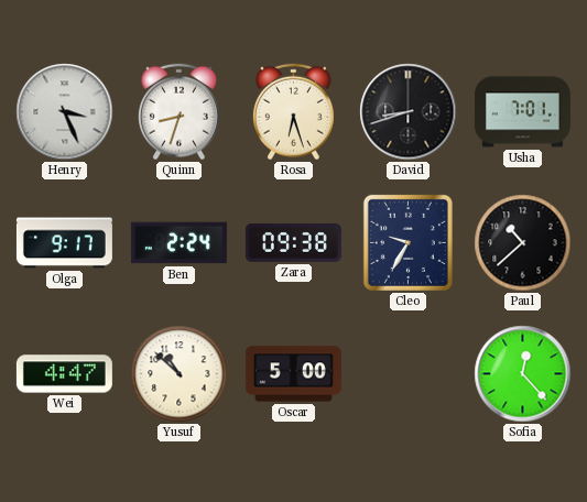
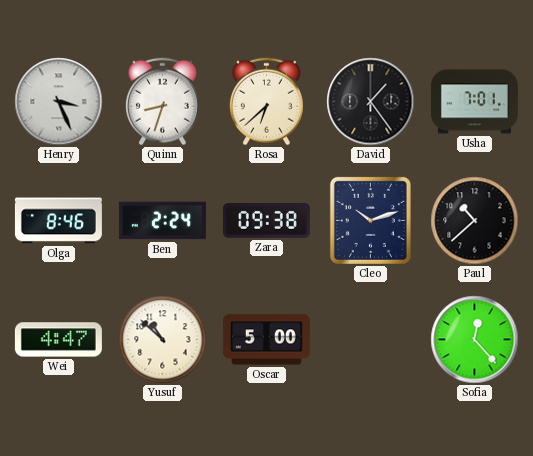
Rosa: 6:27 -> 6:38
David: 8:42 -> 1:24
Olga: 9:17 -> 8:46
Cleo: 9:35 -> 10:12
